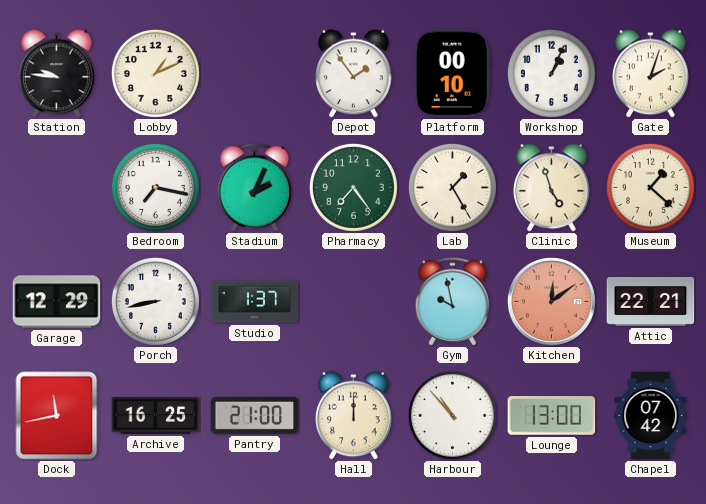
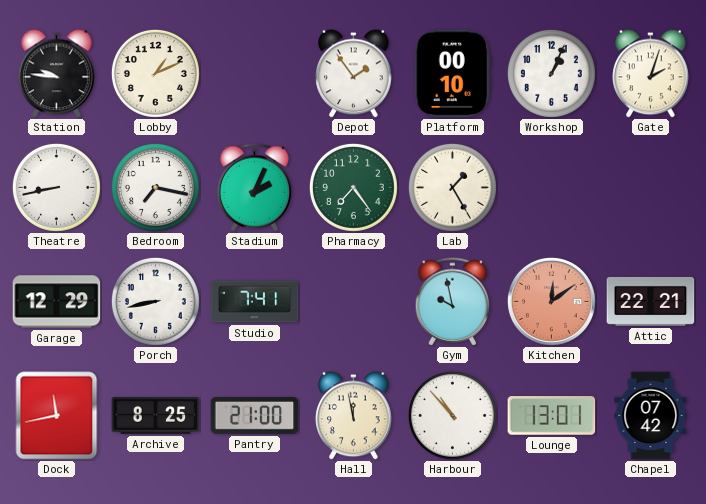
Theatre: none -> 8:43
Clinic: 4:57 -> none
Museum: 1:22 -> none
Studio: 1:37 -> 7:41
Archive: 16:25 -> 8:25
Hall: 12:00 -> 11:58
Lounge: 13:00 -> 13:01
